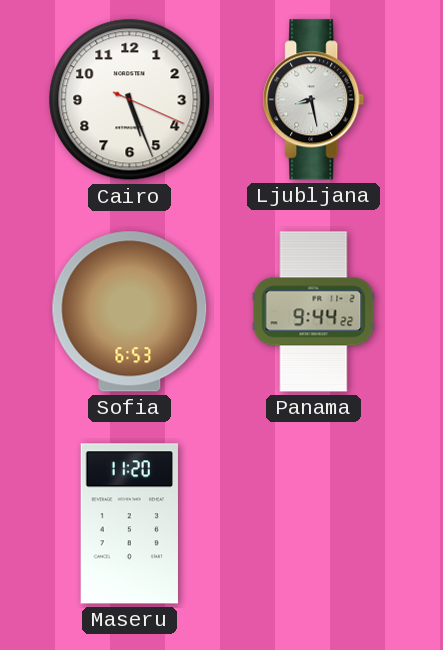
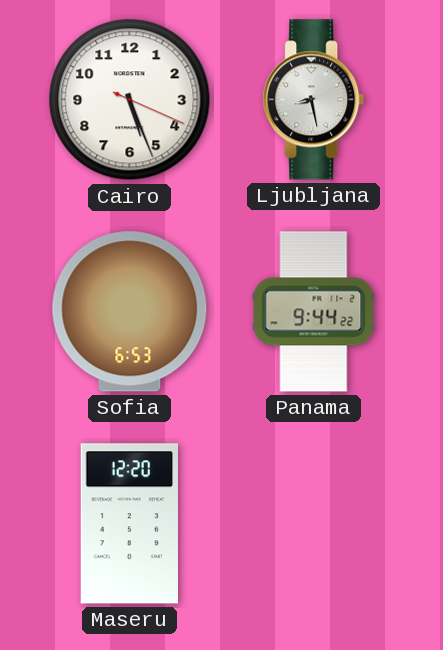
Maseru: 11:20 -> 12:20
